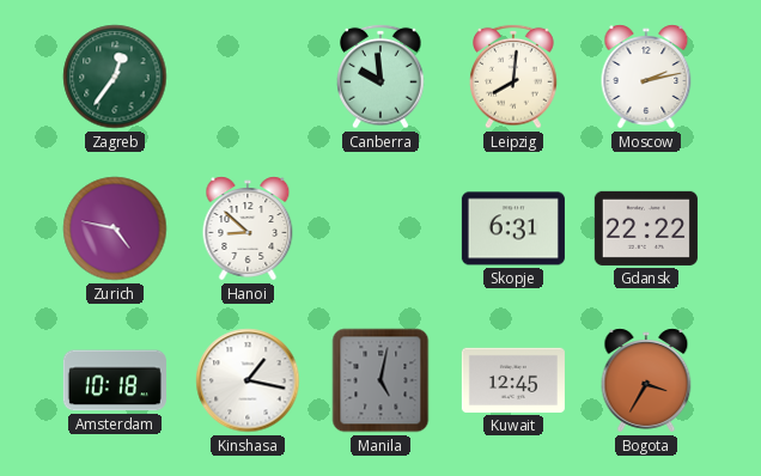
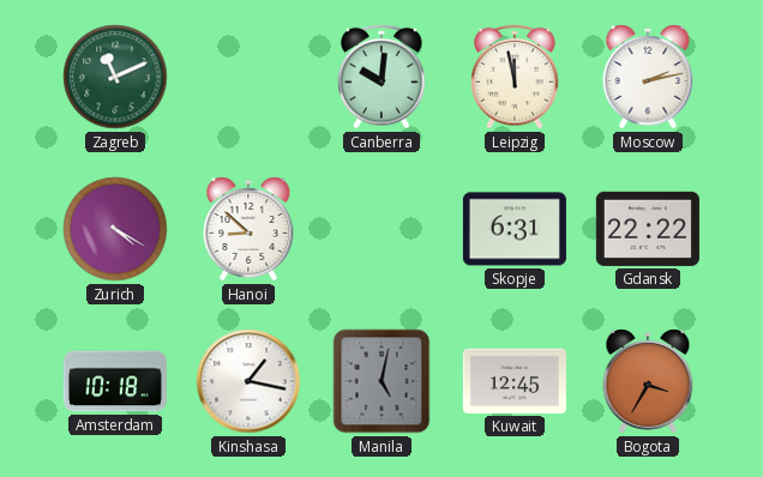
Zagreb: 12:36 -> 11:11
Canberra: 9:59 -> 10:01
Leipzig: 8:01 -> 11:58
Zurich: 4:47 -> 4:20
